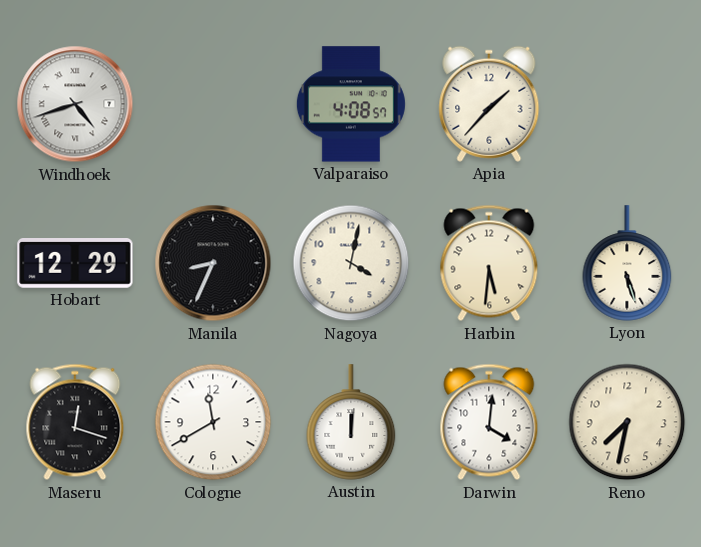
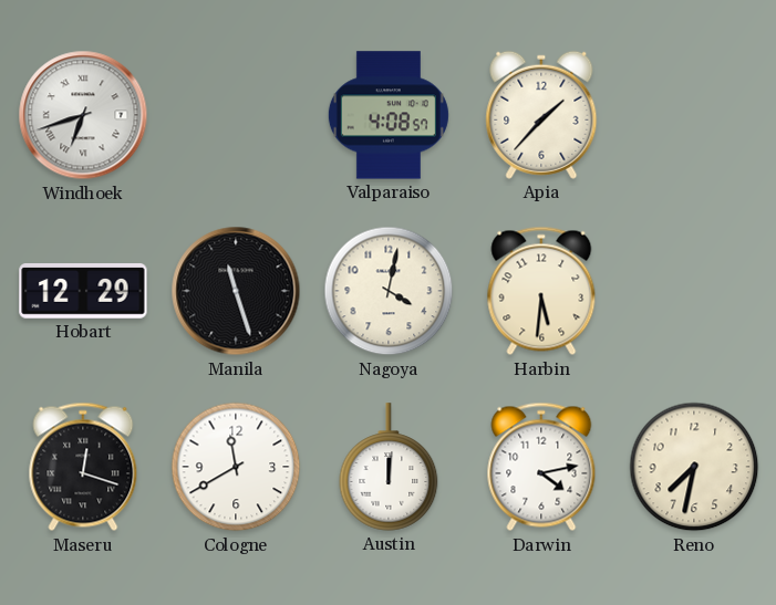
Windhoek: 4:42 -> 6:42
Manila: 8:34 -> 11:27
Lyon: 5:27 -> none
Darwin: 4:01 -> 4:13
